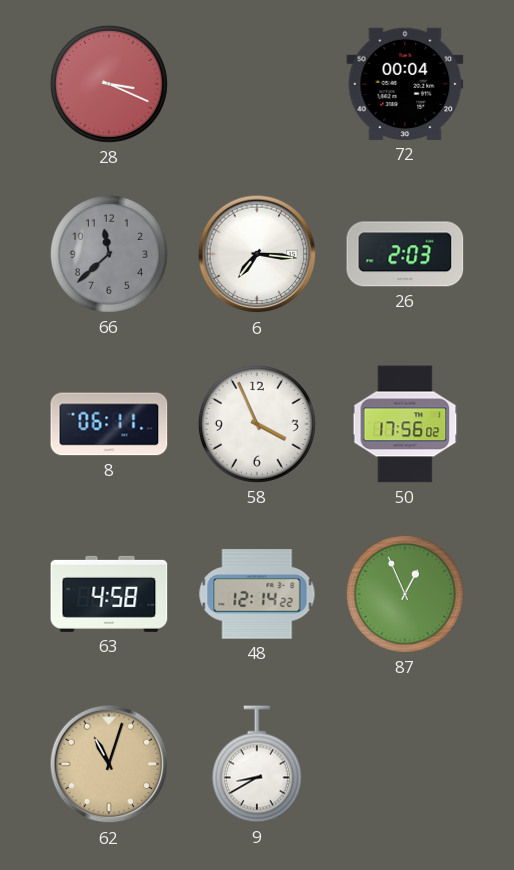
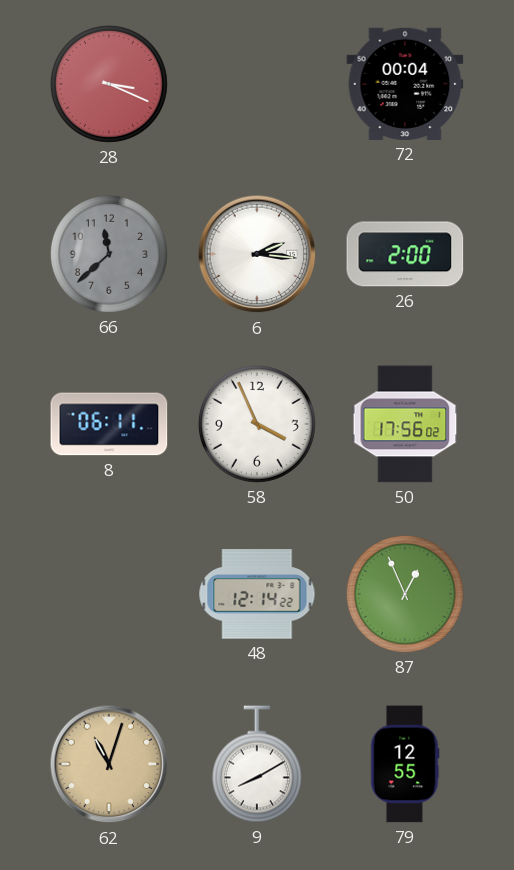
6: 7:16 -> 2:16
26: 2:03 -> 2:00
63: 4:58 -> none
9: 8:40 -> 8:10
79: none -> 12:55
